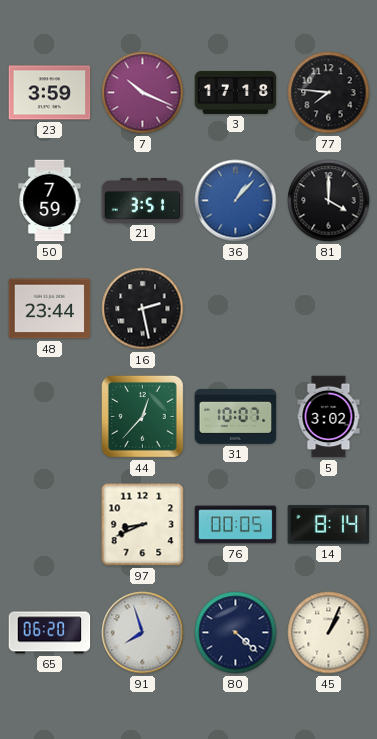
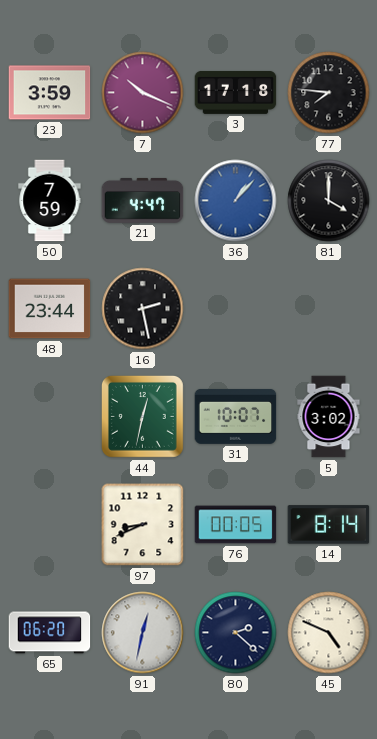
21: 3:51 -> 4:47
44: 12:37 -> 12:32
91: 7:57 -> 12:32
80: 4:22 -> 2:22
45: 1:04 -> 4:49
